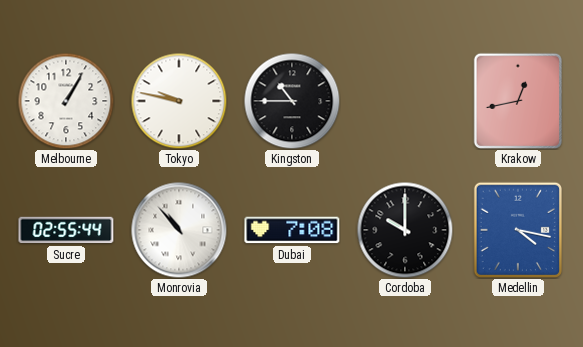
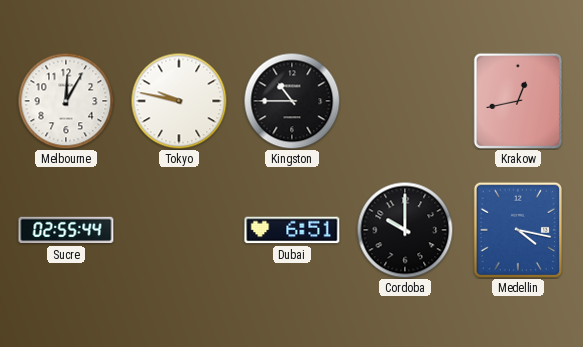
Melbourne: 1:05 -> 12:05
Monrovia: 10:53 -> none
Dubai: 7:08 -> 6:51
